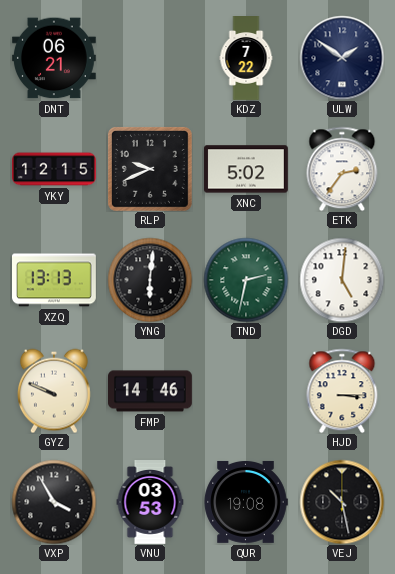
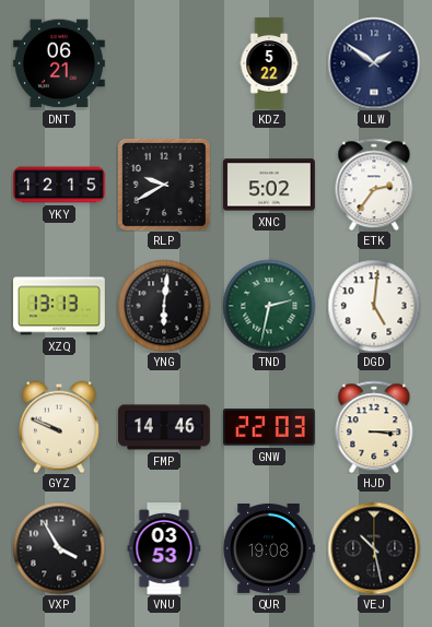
KDZ: 7:22 -> 5:22
RLP: 9:41 -> 9:40
GNW: none -> 22:03
